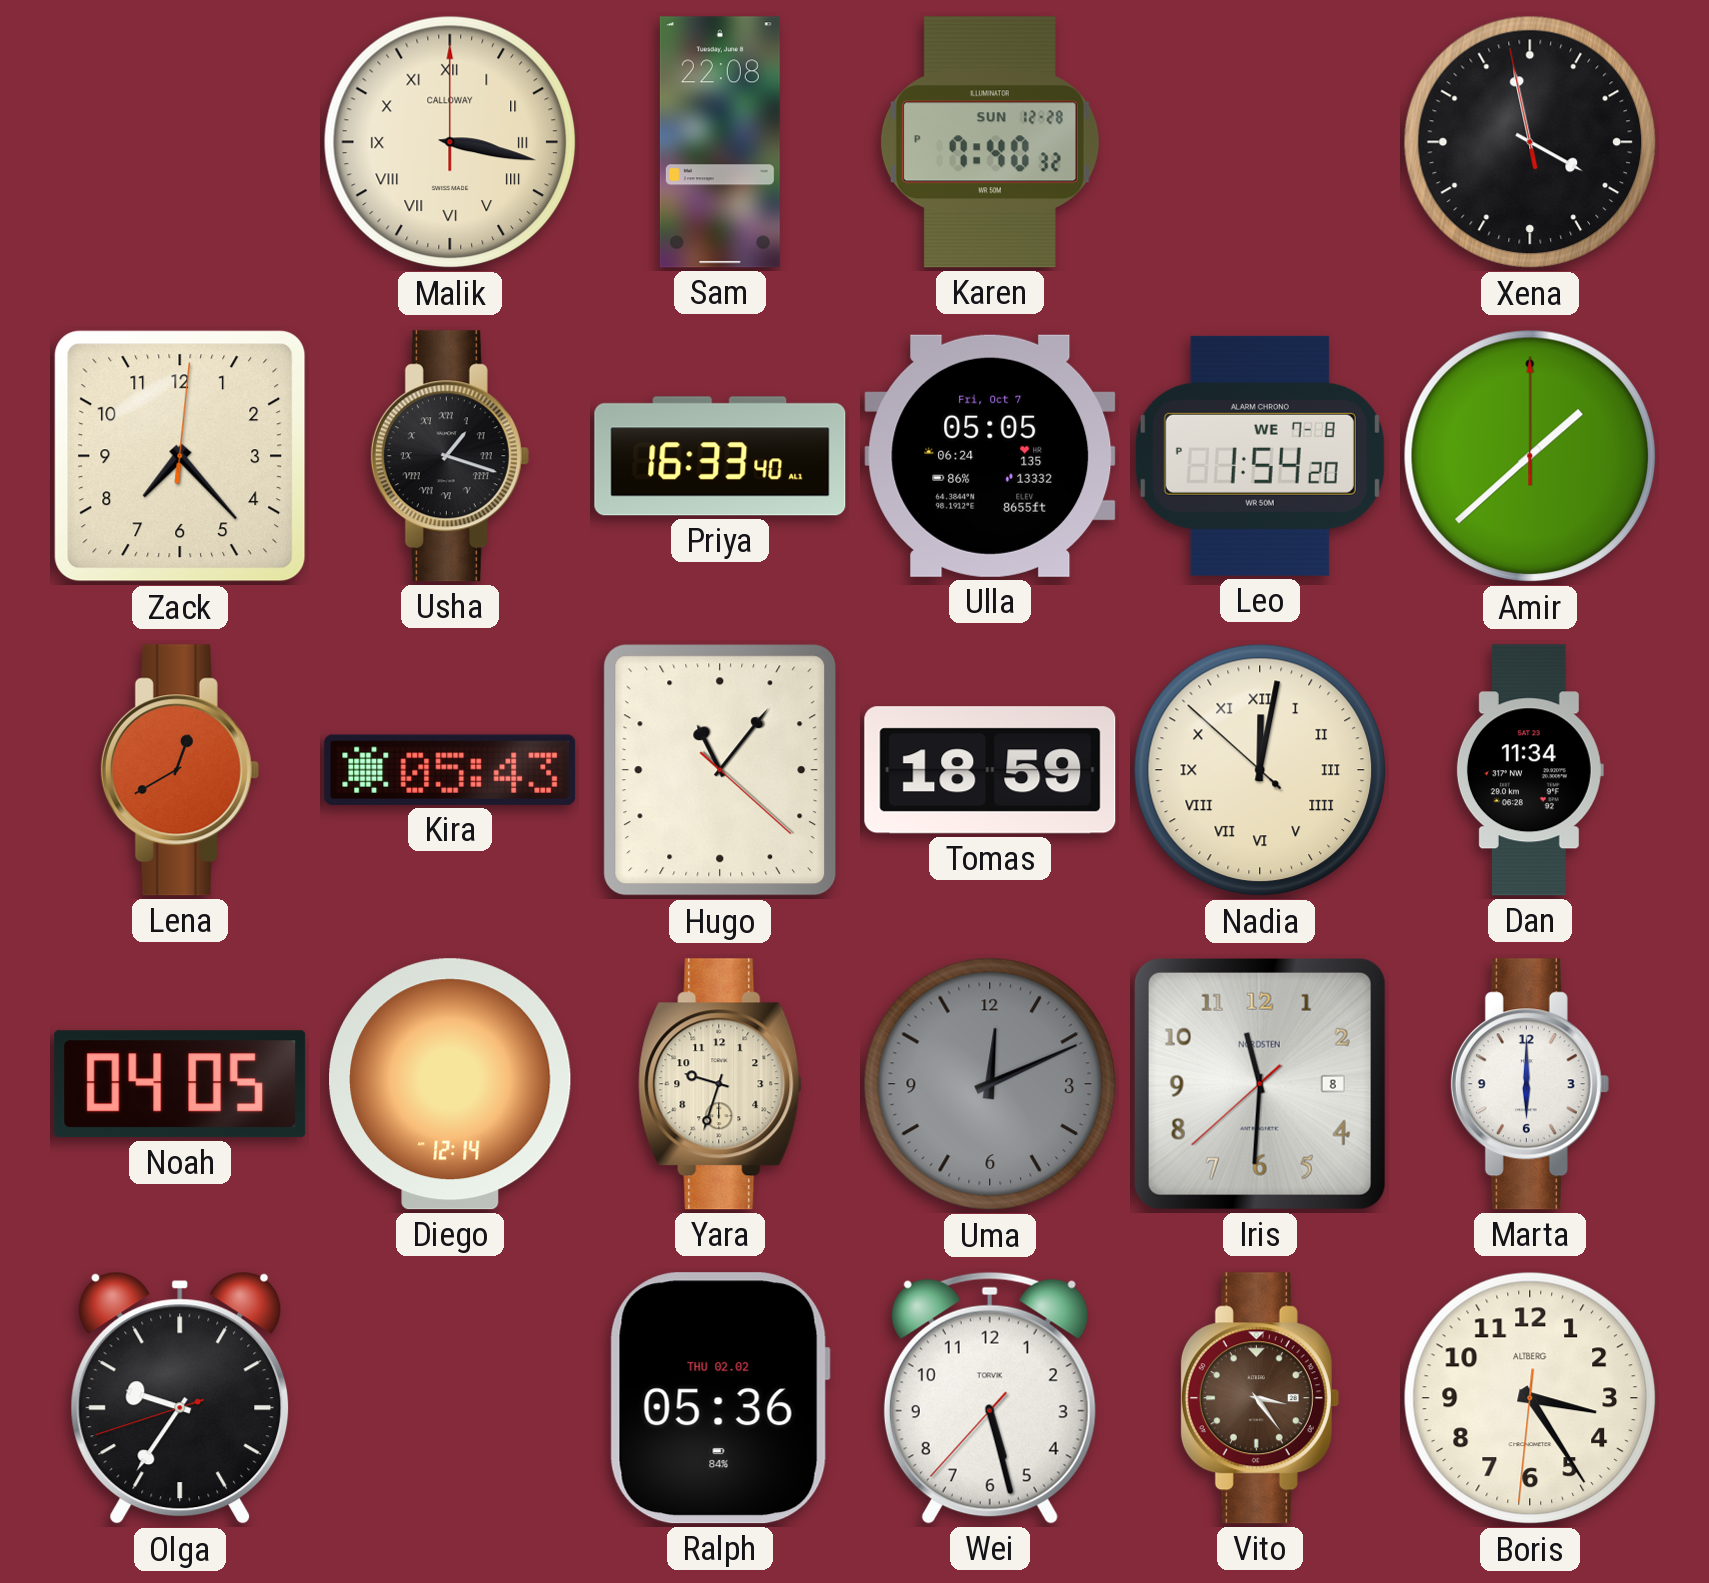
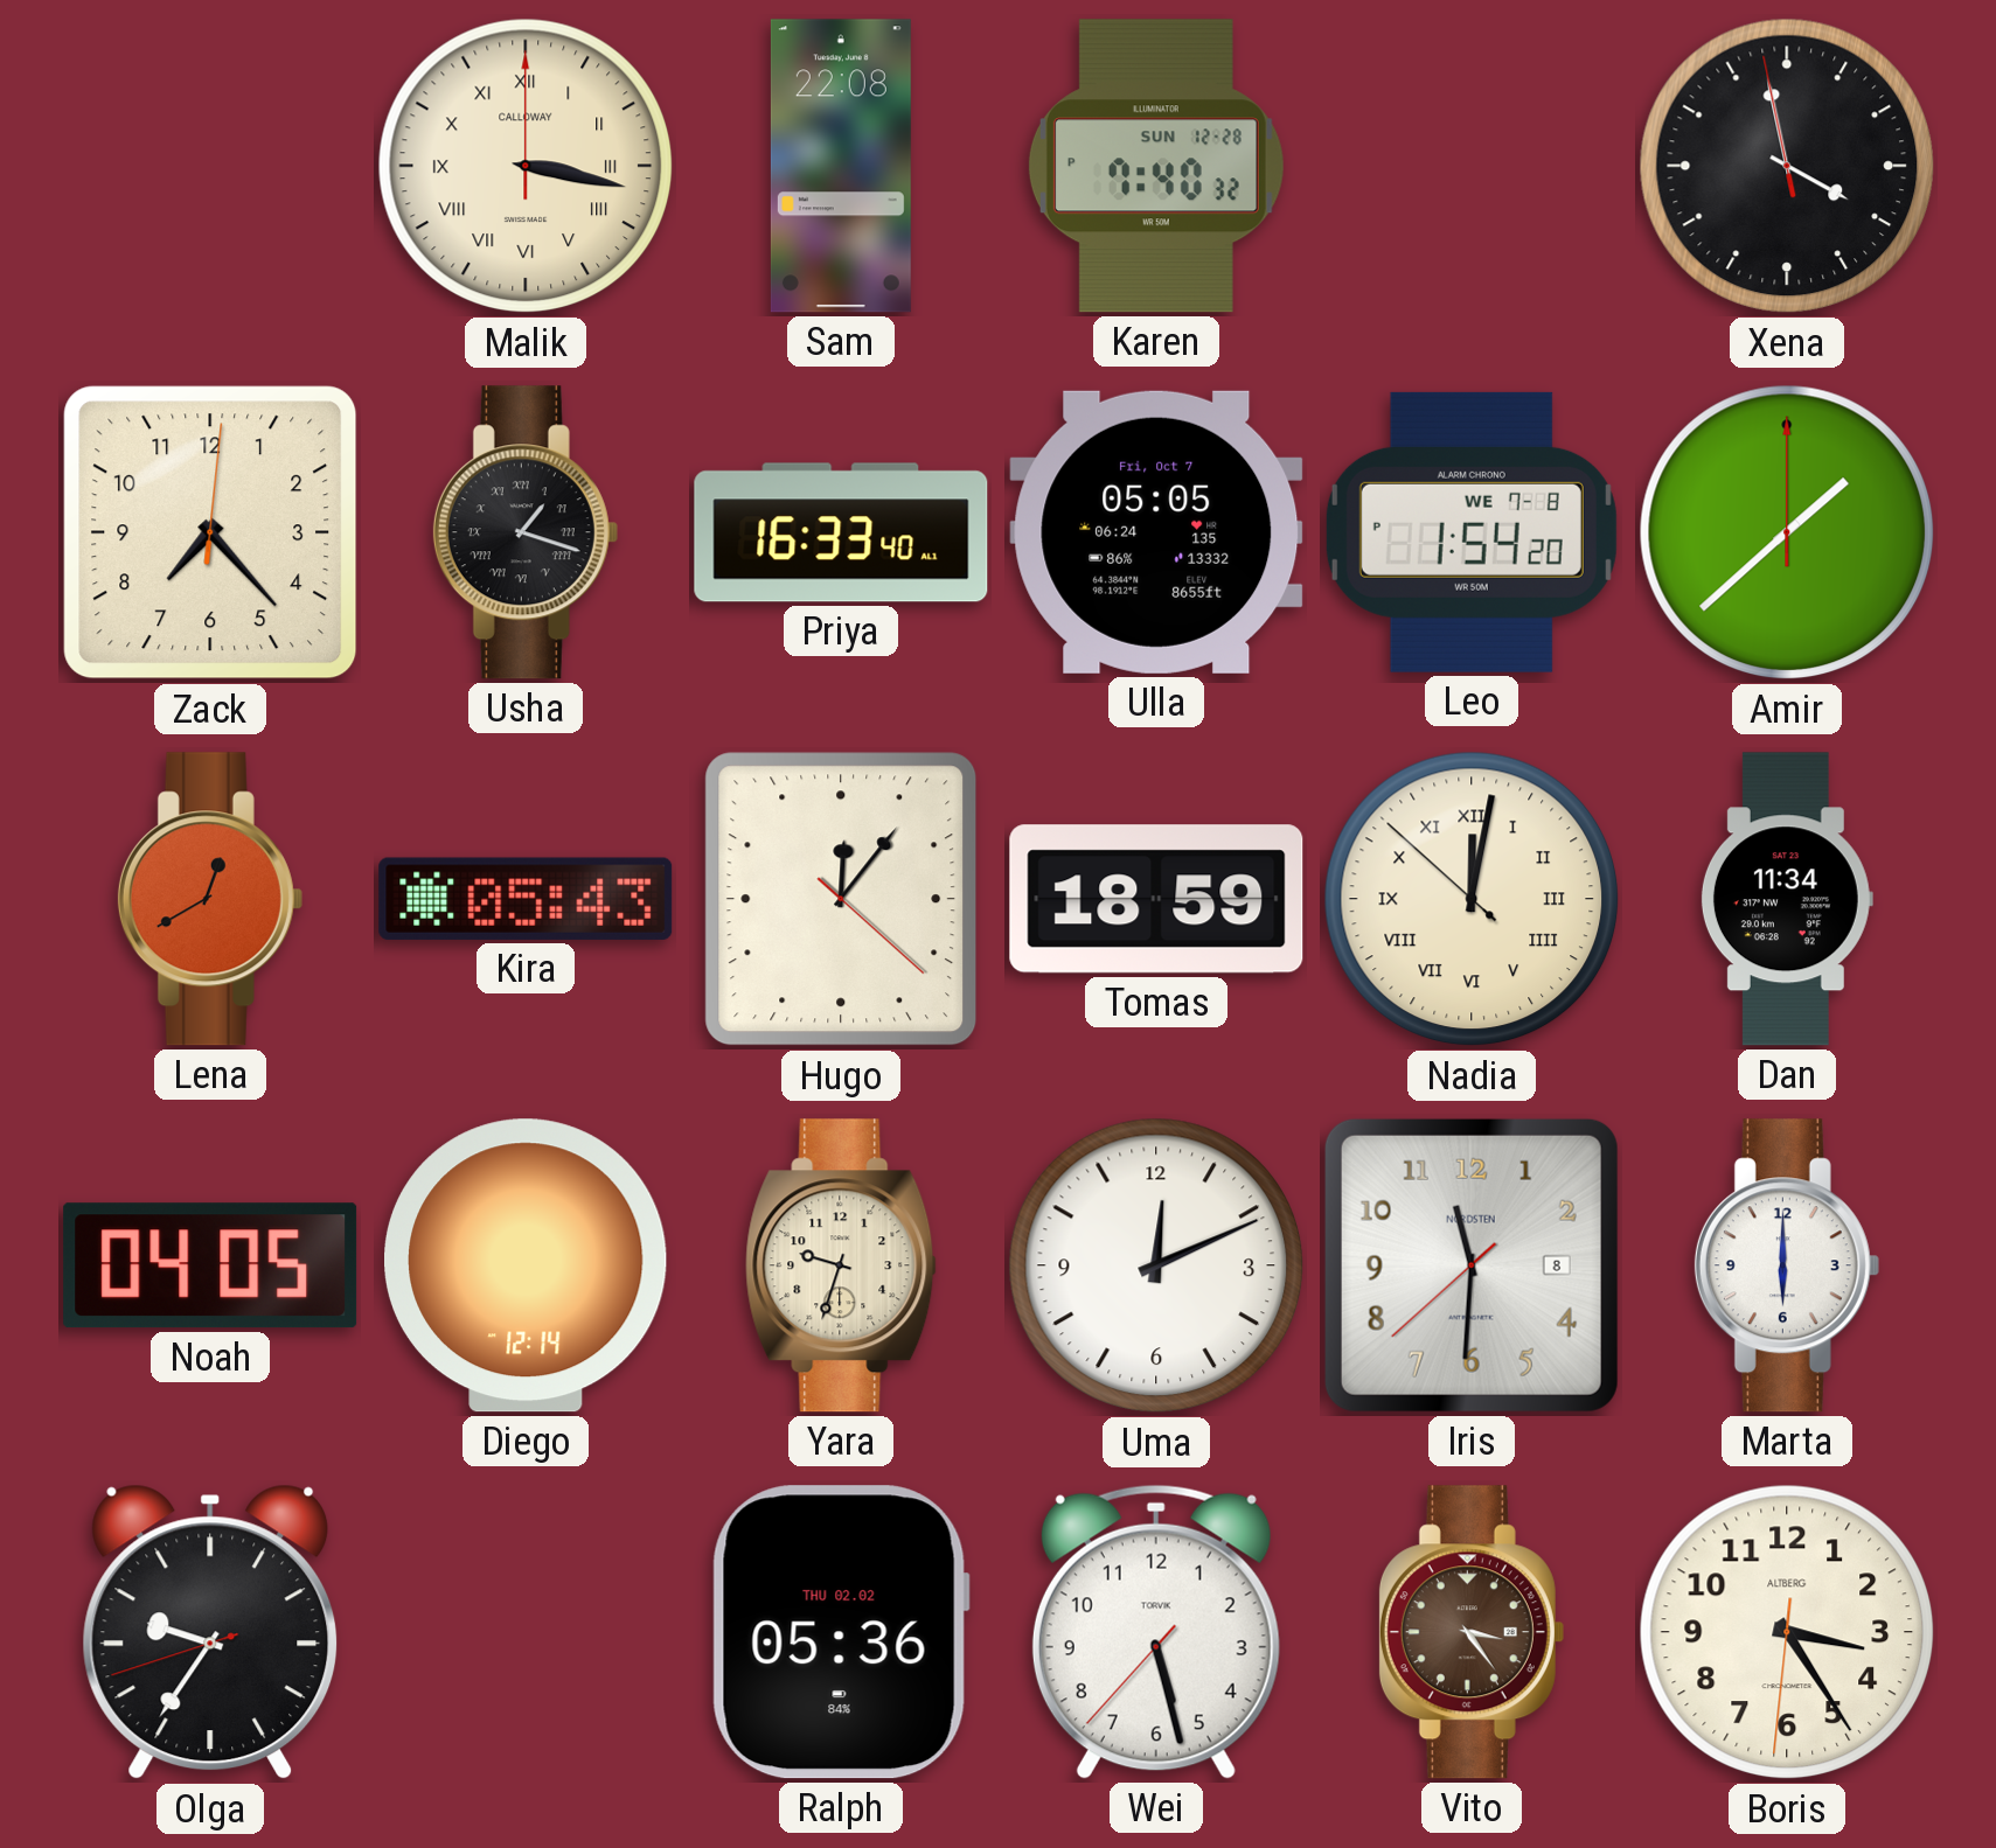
Hugo: 11:06 -> 12:06
Uma dial: grey -> white
